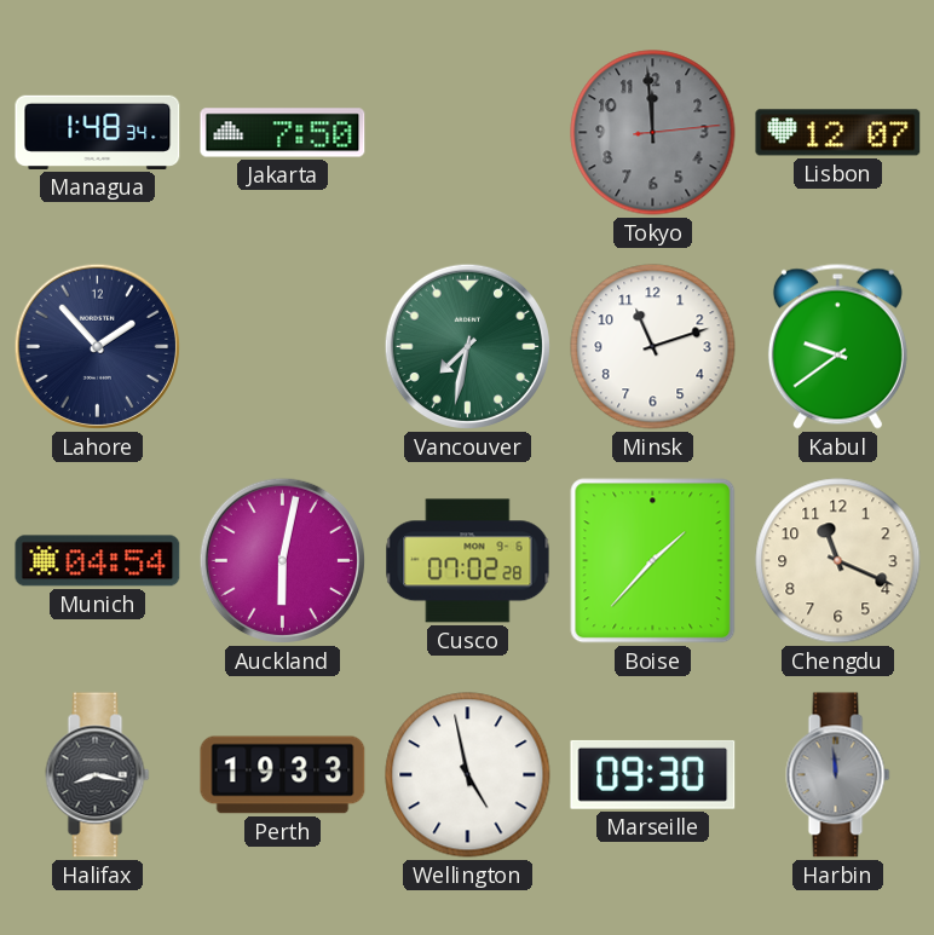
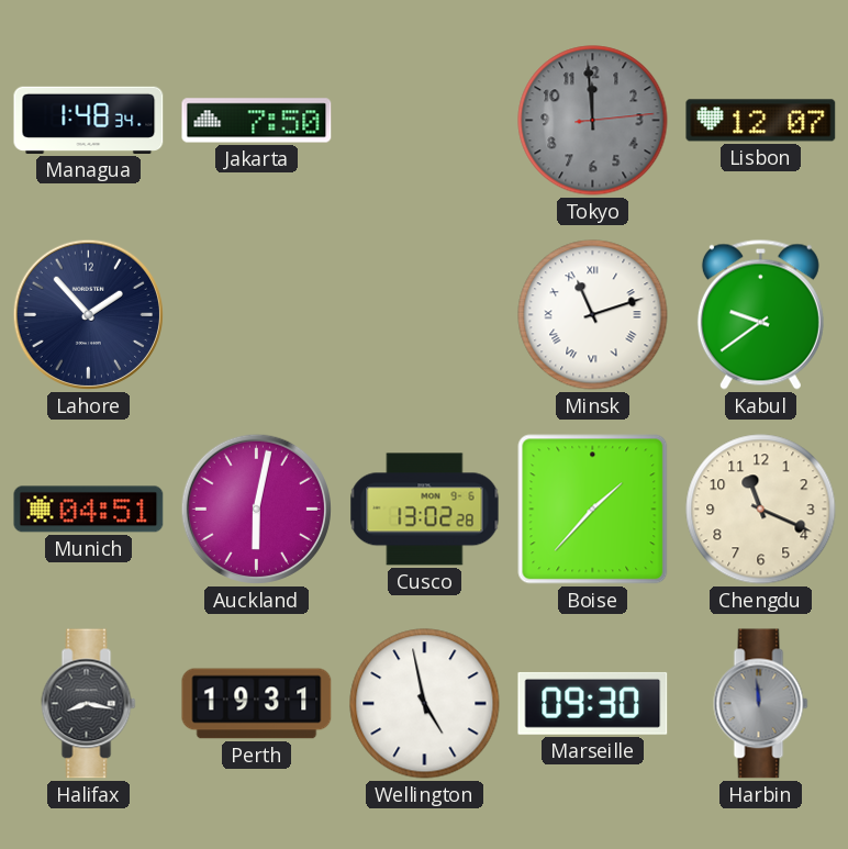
Vancouver: 7:32 -> none
Minsk numerals: Arabic -> Roman
Munich: 04:54 -> 04:51
Cusco: 07:02 -> 13:02
Perth: 19:33 -> 19:31
